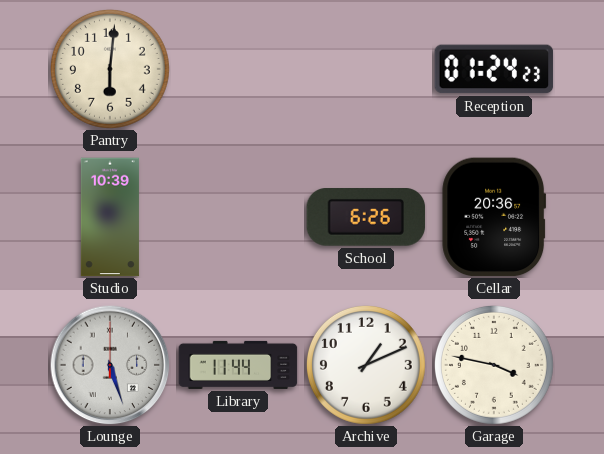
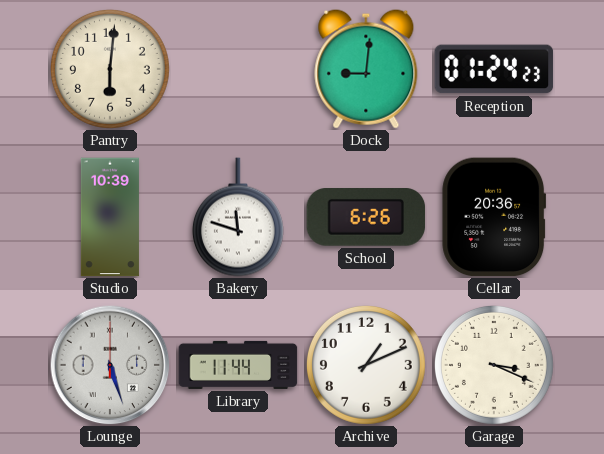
Dock: none -> 9:01
Bakery: none -> 11:48
Garage: 3:47 -> 3:19
